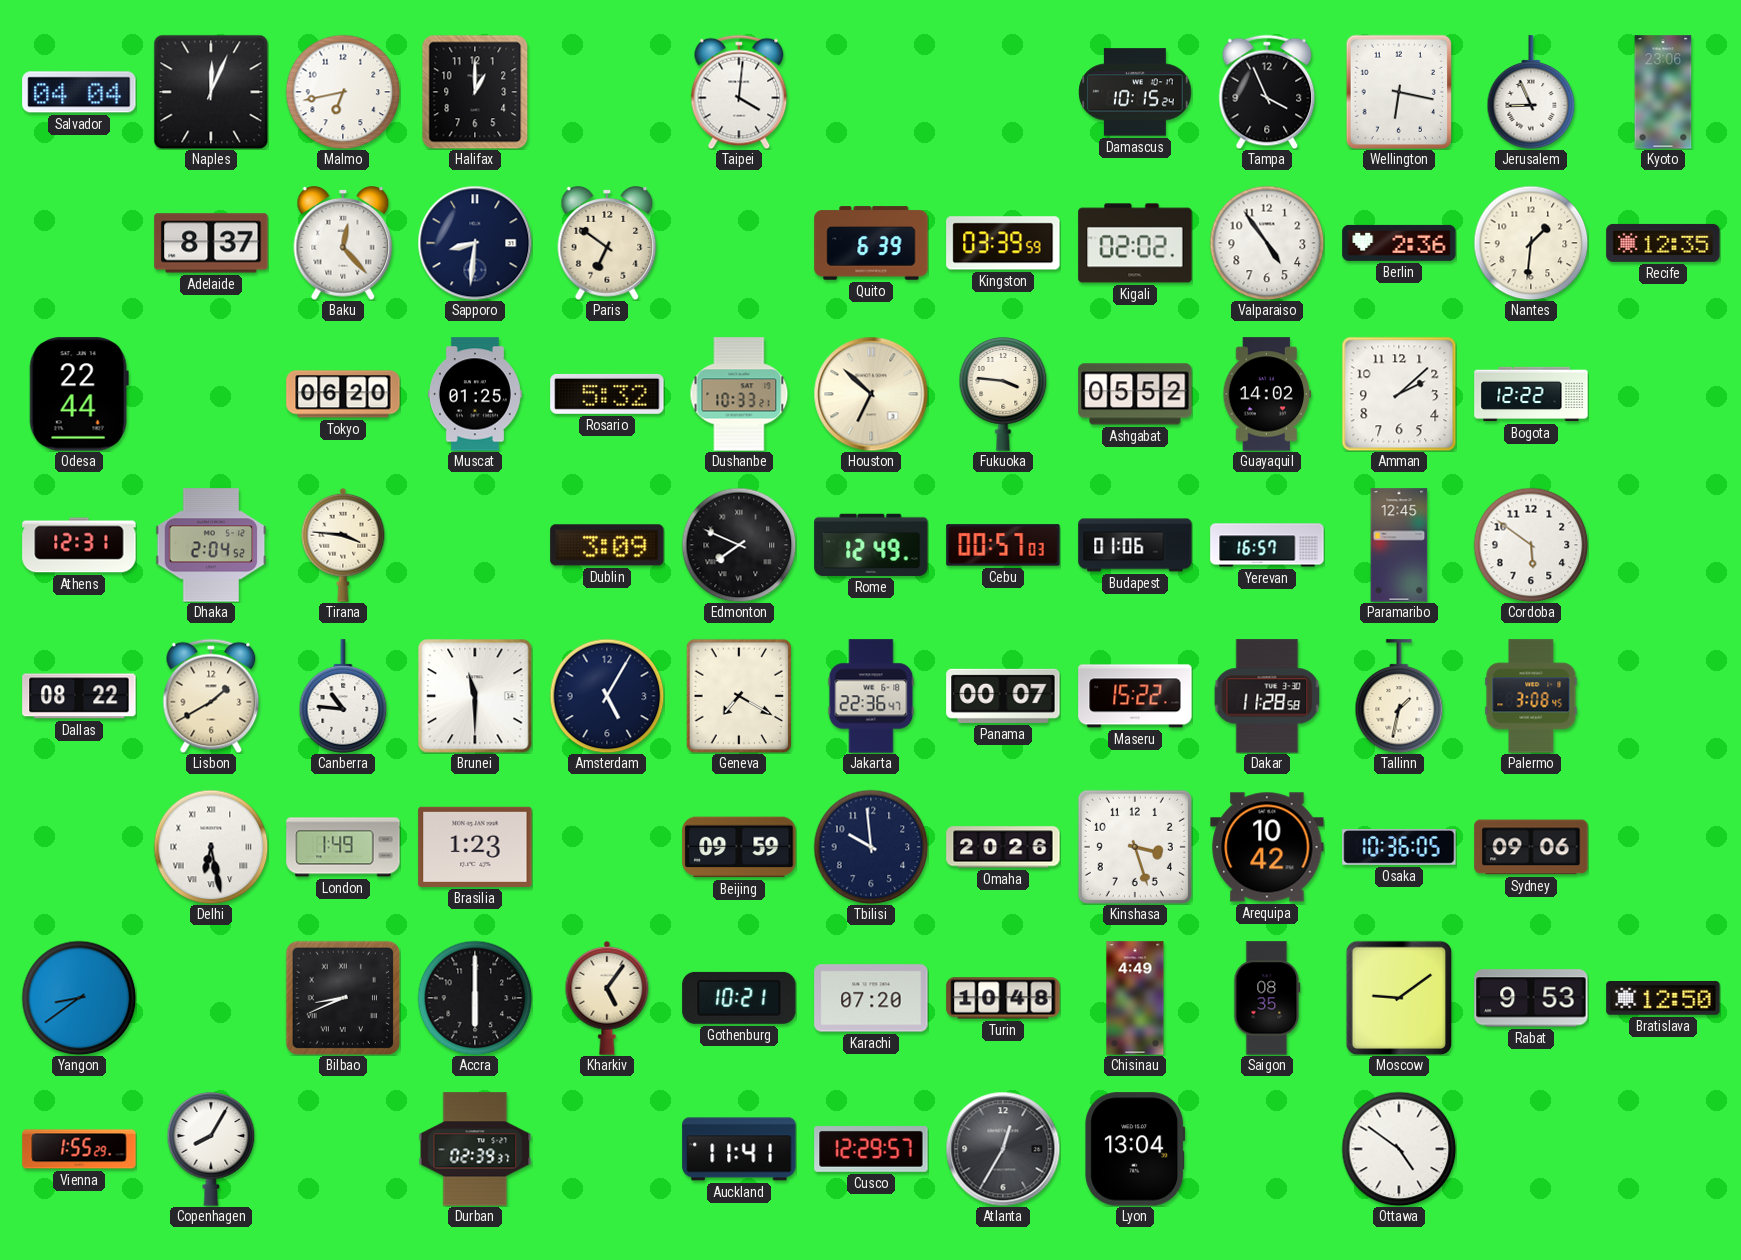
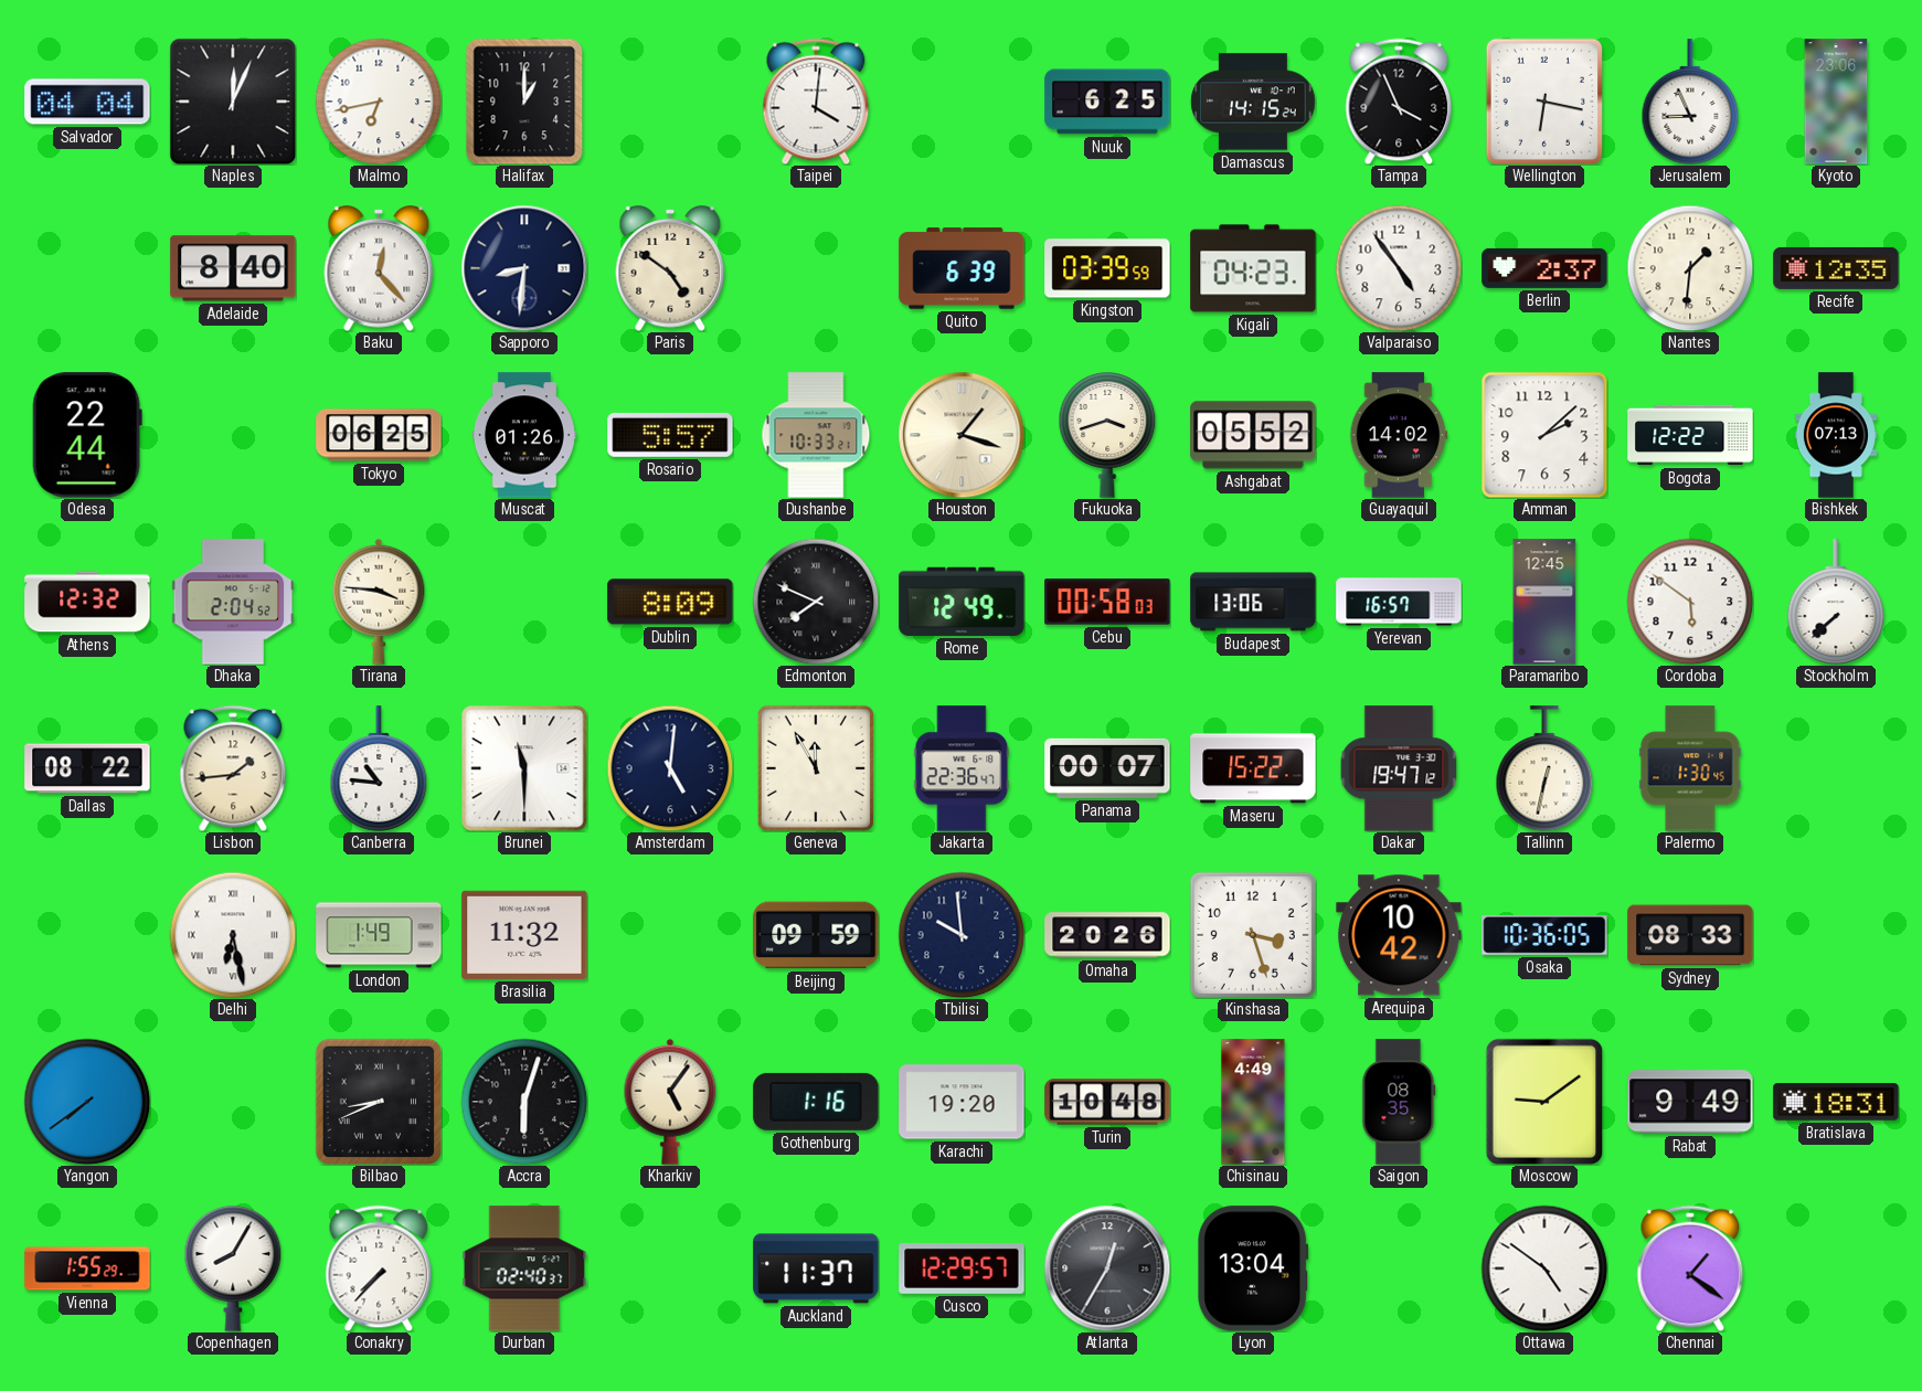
Nuuk: none -> 6:25
Damascus: 10:15 -> 14:15
Adelaide: 8:37 -> 8:40
Paris: 6:51 -> 4:51
Kigali: 02:02 -> 04:23
Berlin: 2:36 -> 2:37
Tokyo: 06:20 -> 06:25
Muscat: 01:25 -> 01:26
Rosario: 5:32 -> 5:57
Houston: 6:52 -> 1:18
Fukuoka: 3:46 -> 3:42
Bishkek: none -> 07:13
Athens: 12:31 -> 12:32
Dublin: 3:09 -> 8:09
Cebu: 00:57 -> 00:58
Budapest: 01:06 -> 13:06
Stockholm: none -> 7:38
Lisbon: 1:40 -> 1:44
Amsterdam: 5:05 -> 5:01
Geneva: 7:20 -> 11:55
Dakar: 11:28 -> 19:47
Tallinn: 1:32 -> 12:32
Palermo: 3:08 -> 1:30
Brasilia: 1:23 -> 11:32
Sydney: 09:06 -> 08:33
Yangon: 8:39 -> 7:39
Accra: 6:00 -> 6:03
Gothenburg: 10:21 -> 1:16
Karachi: 07:20 -> 19:20
Rabat: 9:53 -> 9:49
Bratislava: 12:50 -> 18:31
Conakry: none -> 7:37
Durban: 02:39 -> 02:40
Auckland: 11:41 -> 11:37
Chennai: none -> 1:21
